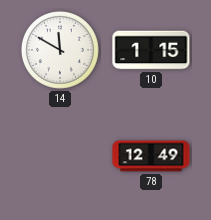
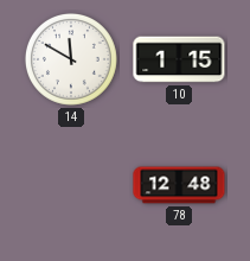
78: 12:49 -> 12:48
